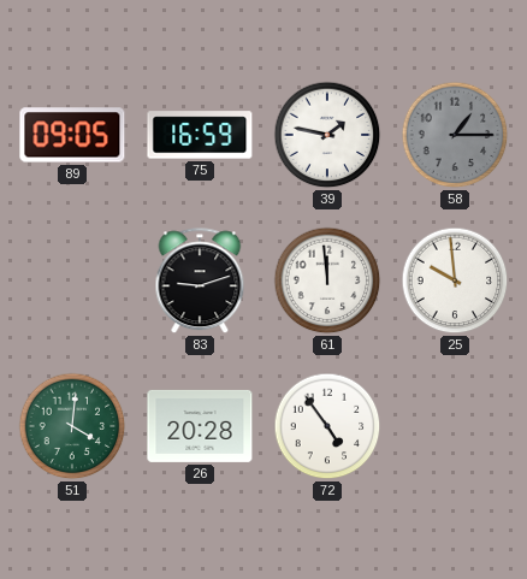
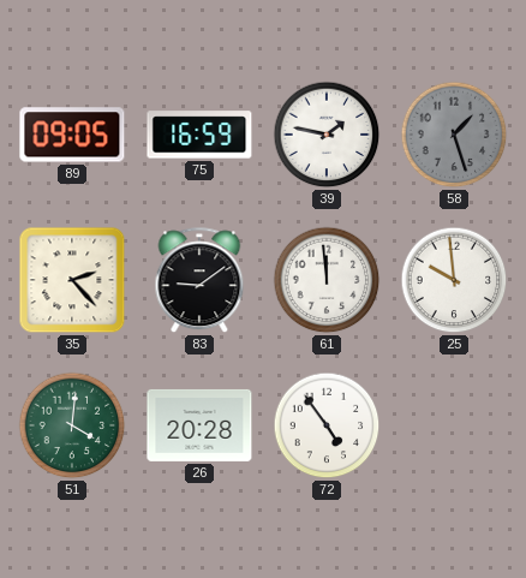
58: 1:15 -> 1:27
35: none -> 2:23
83: 9:12 -> 9:09
